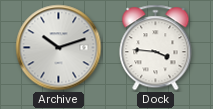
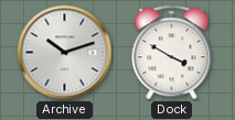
Dock: 3:46 -> 3:50
